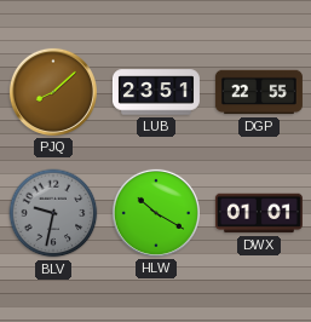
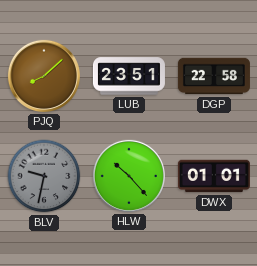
DGP: 22:55 -> 22:58
HLW: 10:20 -> 10:23
